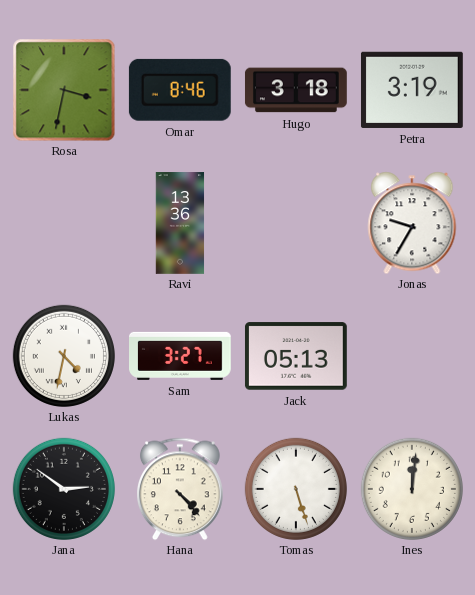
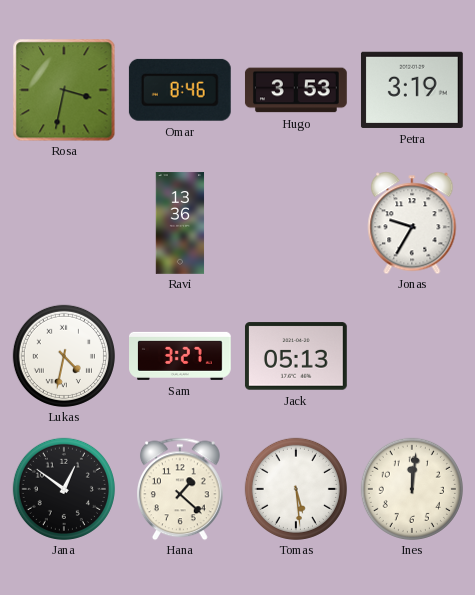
Hugo: 3:18 -> 3:53
Jana: 2:51 -> 12:51
Hana: 4:23 -> 1:22
Tomas: 5:27 -> 5:29
